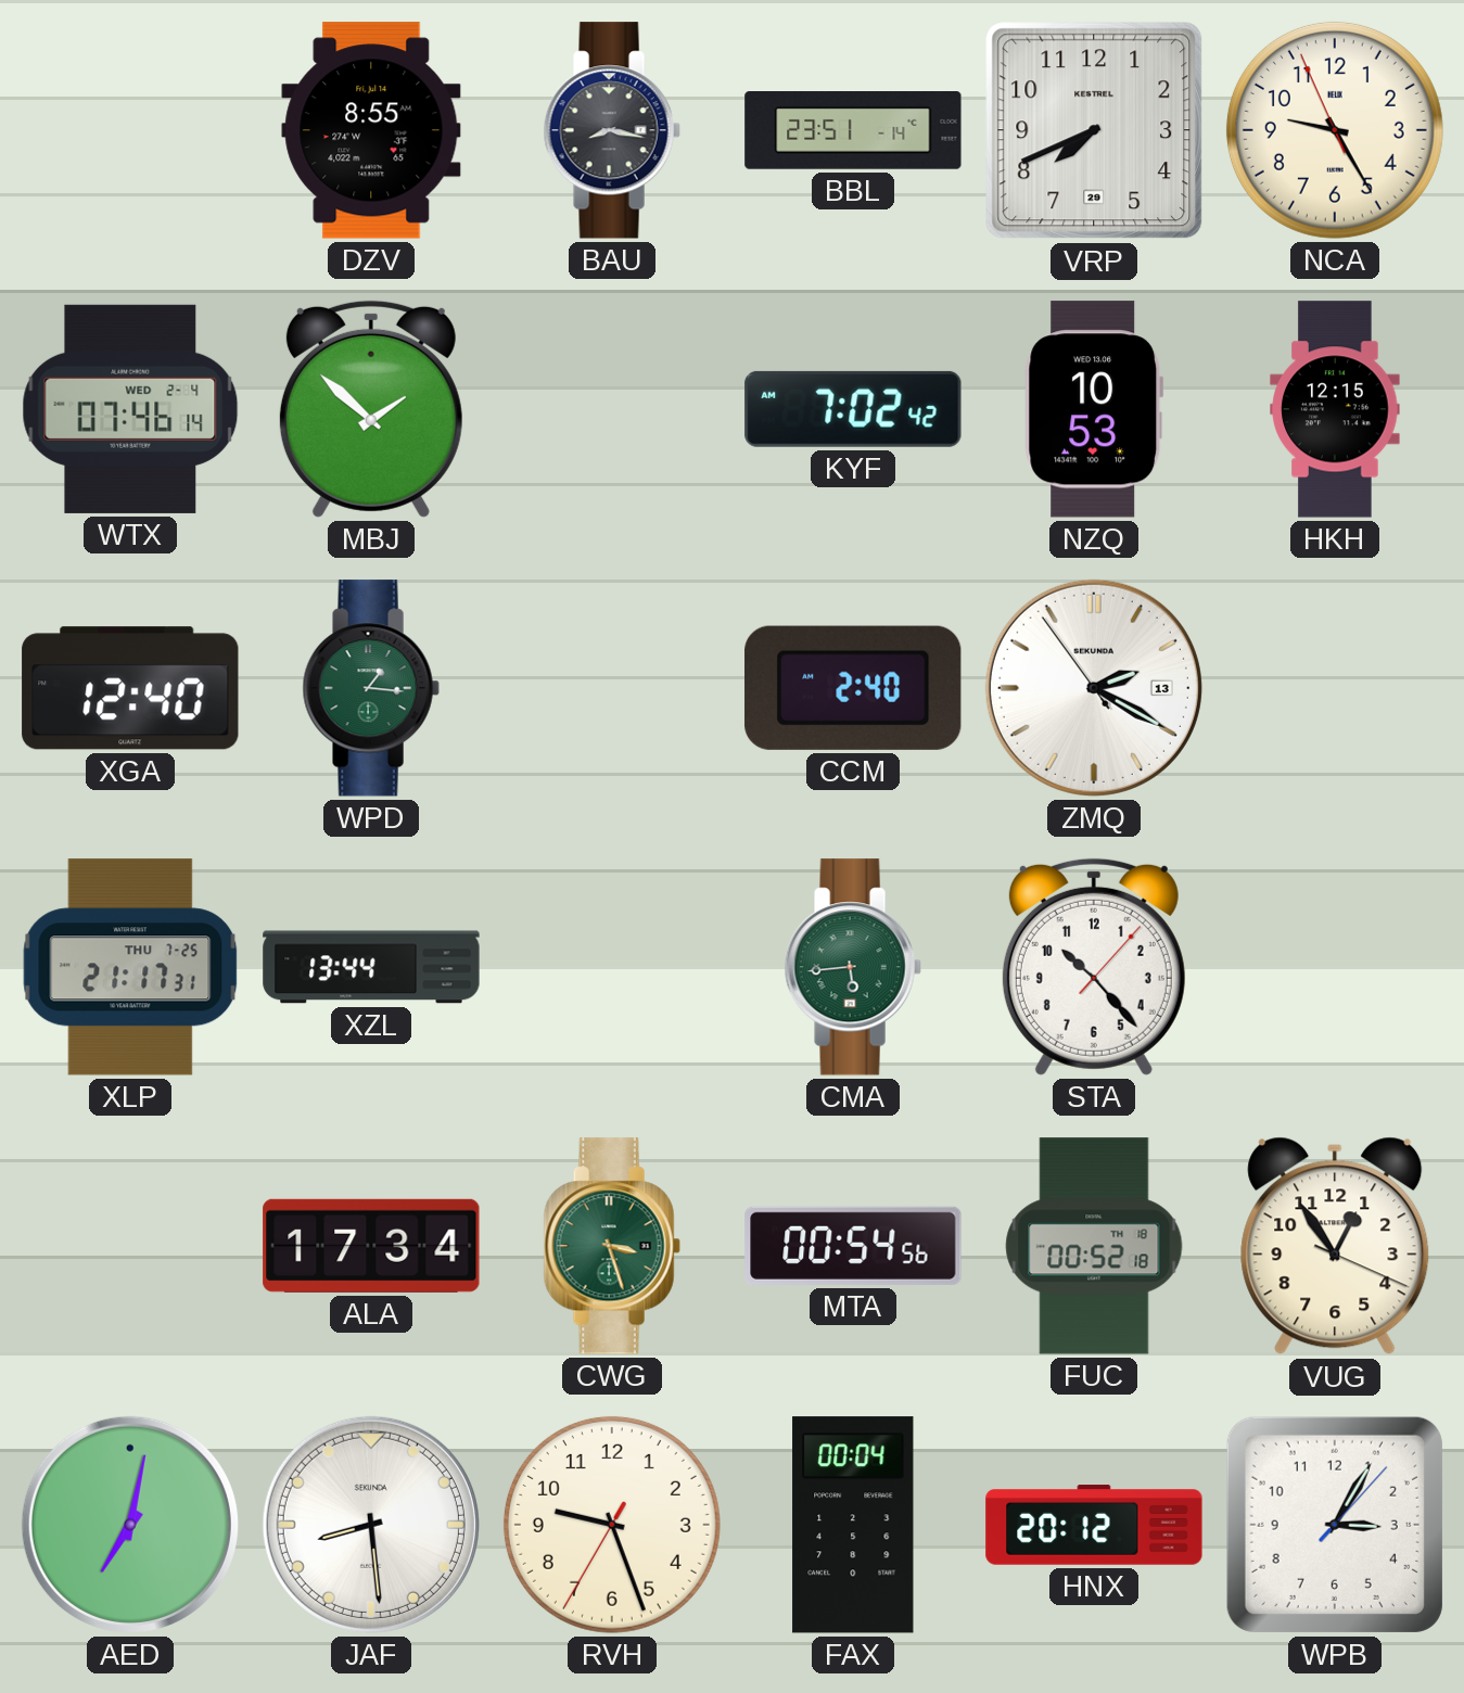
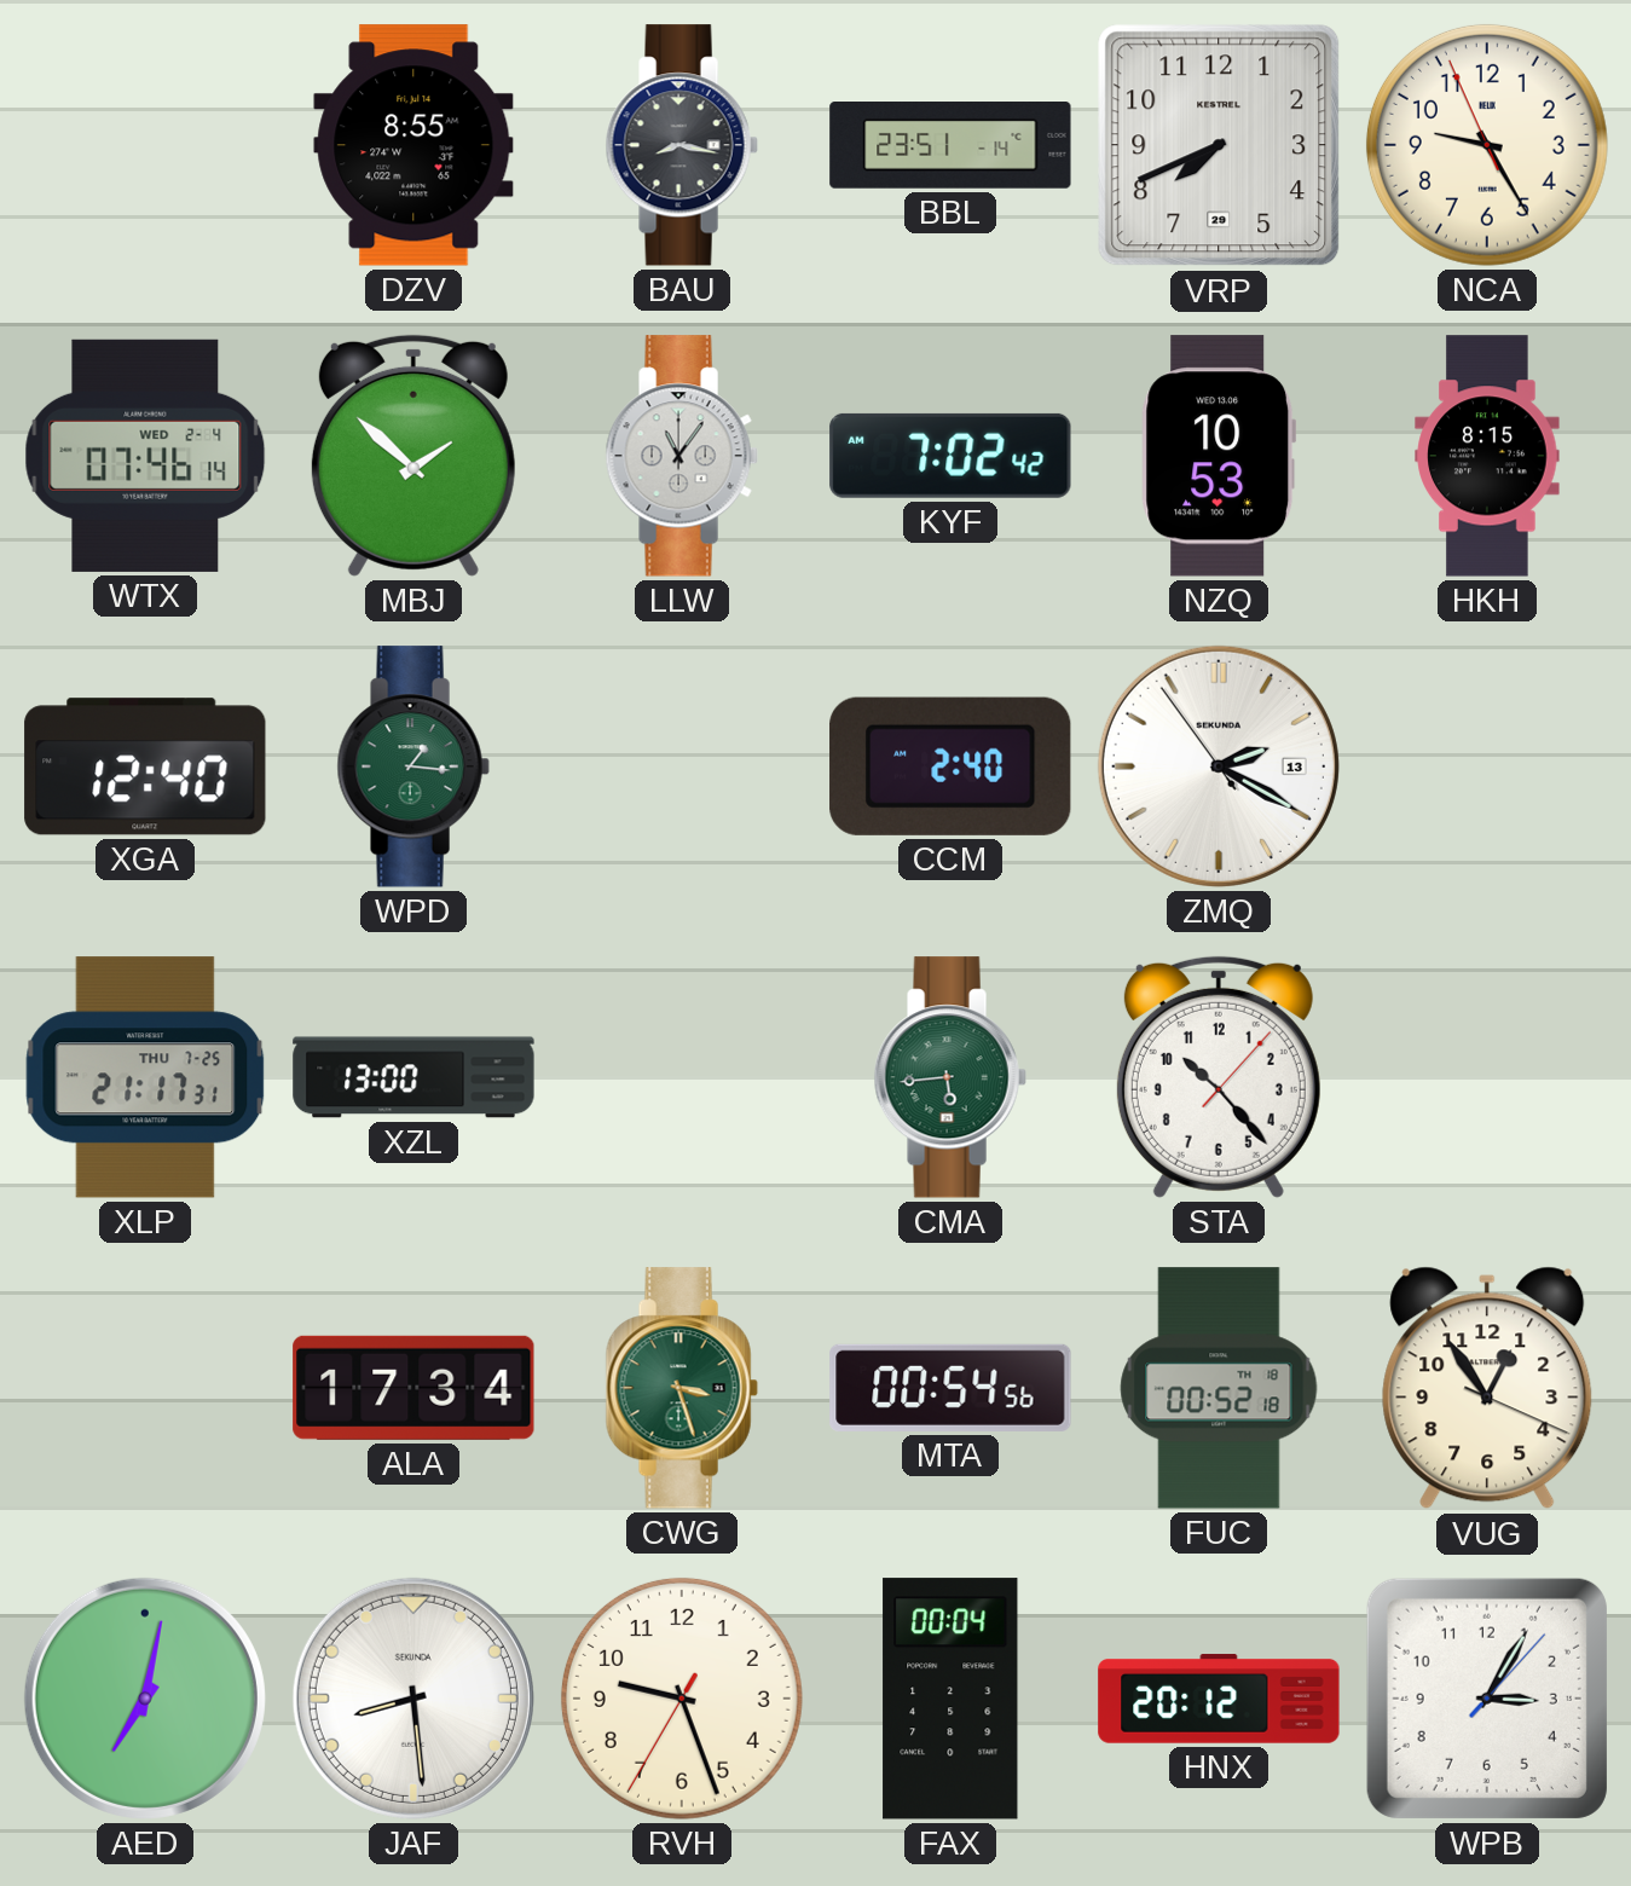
LLW: none -> 11:06
HKH: 12:15 -> 8:15
XZL: 13:44 -> 13:00
